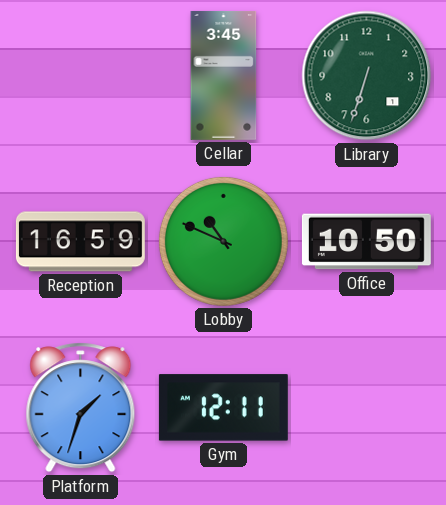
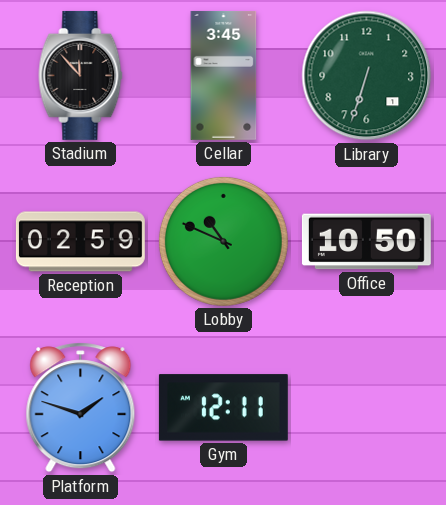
Stadium: none -> 11:53
Reception: 16:59 -> 02:59
Platform: 1:33 -> 1:48
